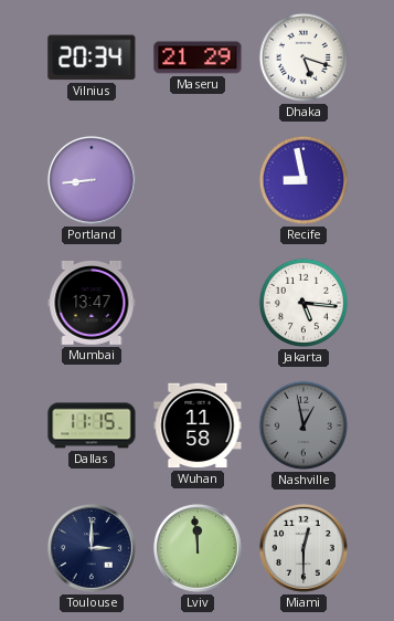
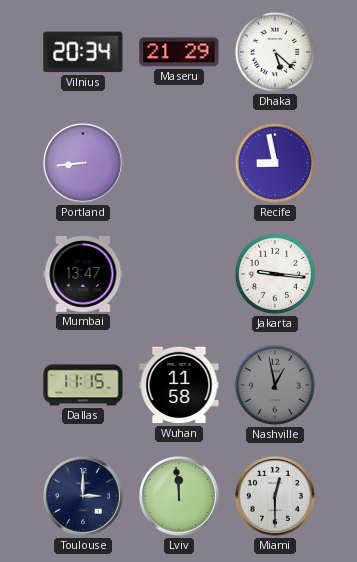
Dhaka: 5:18 -> 5:22
Jakarta: 5:16 -> 9:16
